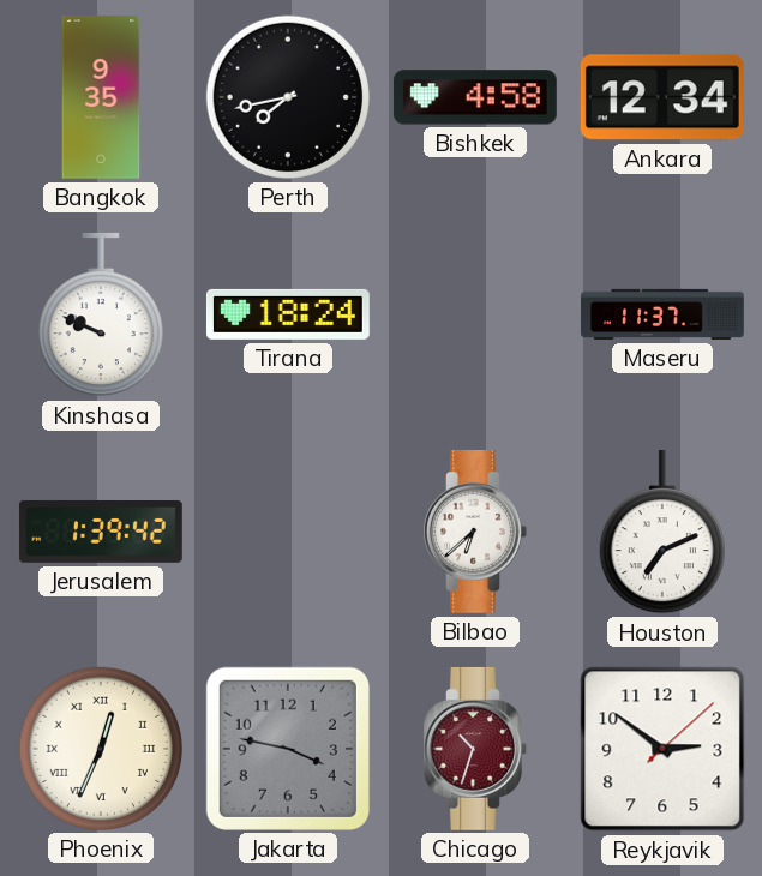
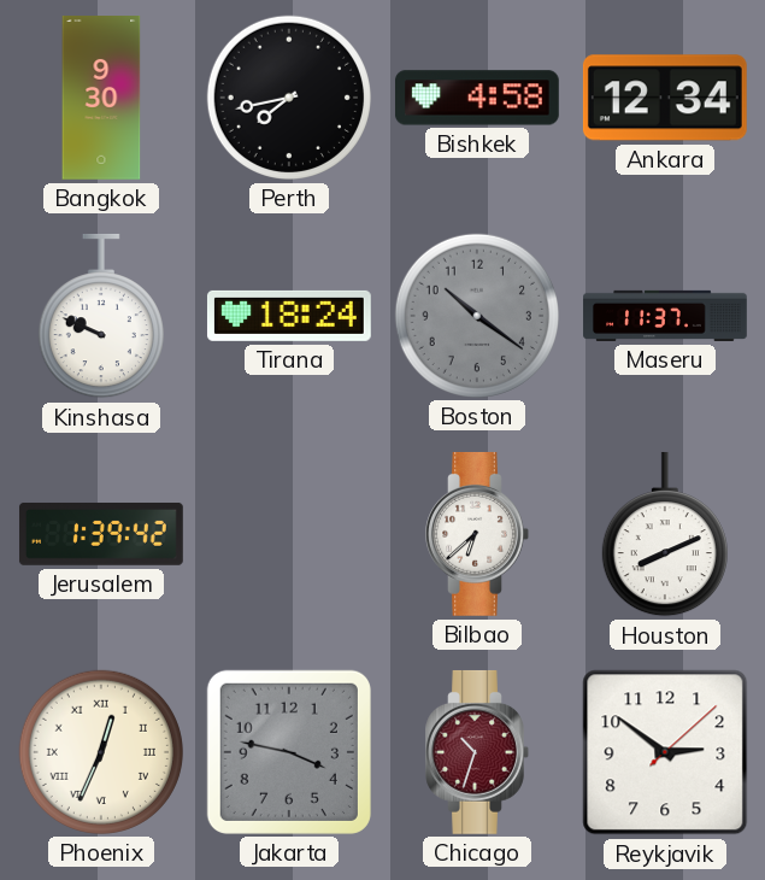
Bangkok: 9:35 -> 9:30
Boston: none -> 10:21
Houston: 7:11 -> 8:11
